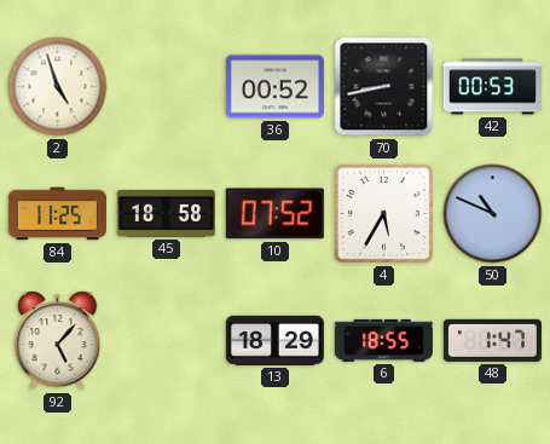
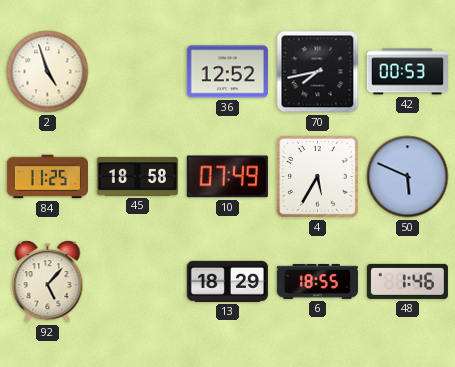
36: 00:52 -> 12:52
70: 8:43 -> 7:43
10: 07:52 -> 07:49
50: 10:49 -> 5:49
48: 1:47 -> 1:46
